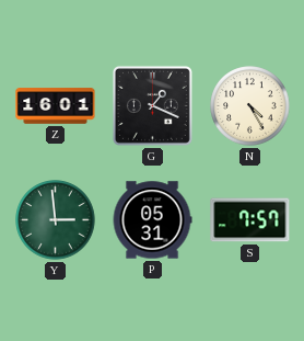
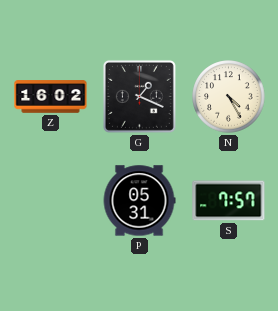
Z: 16:01 -> 16:02
Y: 2:59 -> none
